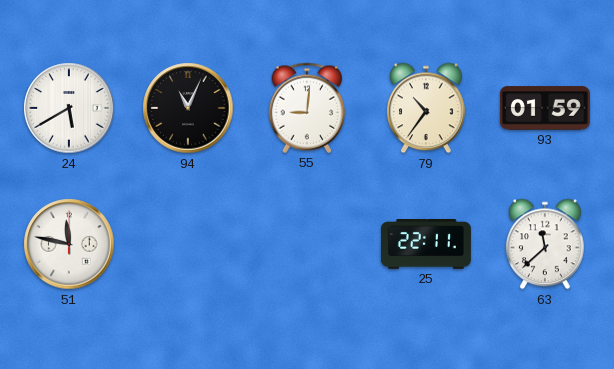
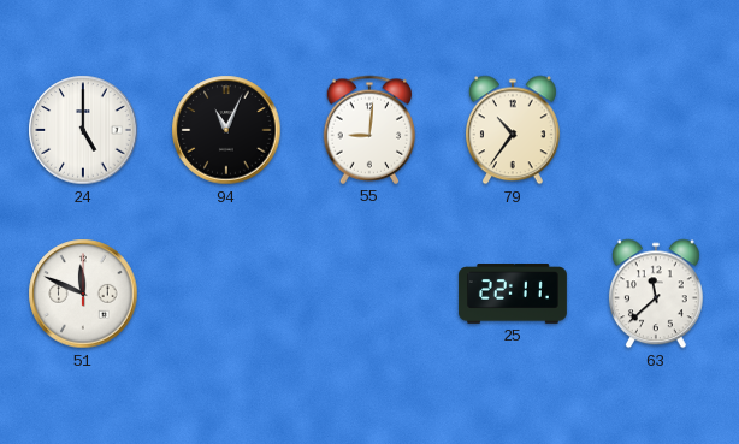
24: 5:40 -> 5:00
93: 01:59 -> none
51: 11:47 -> 11:49
